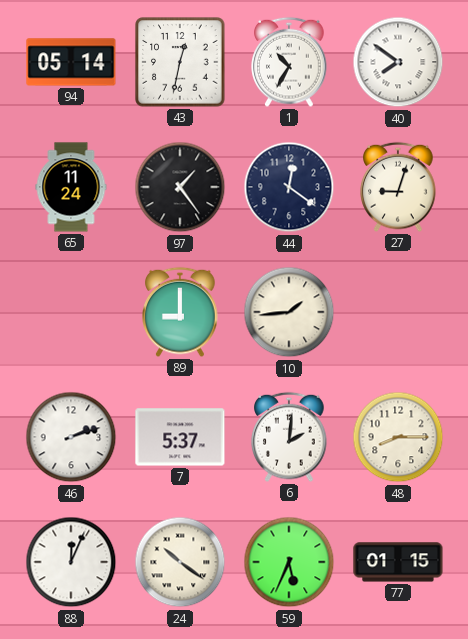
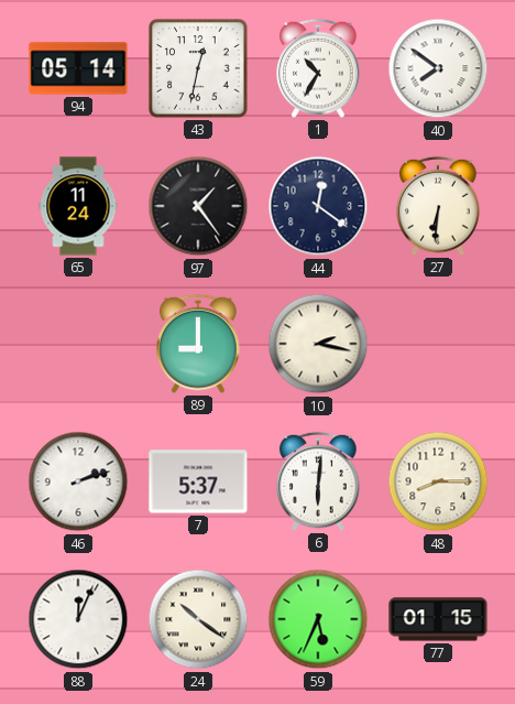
27: 9:03 -> 6:31
10: 1:44 -> 2:17
6: 2:01 -> 6:01
